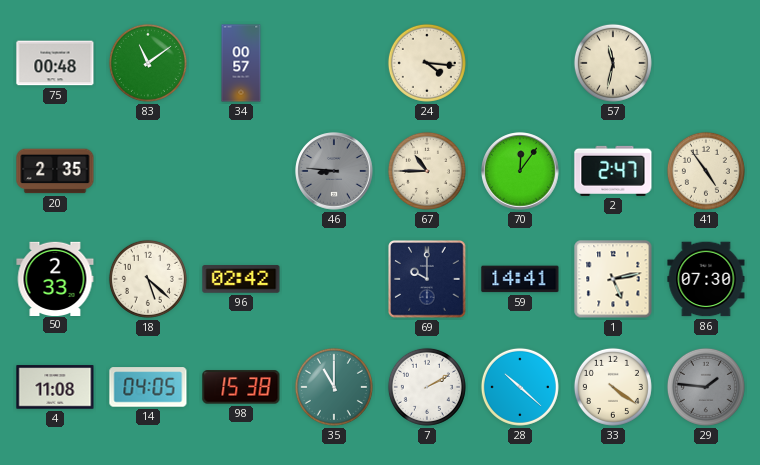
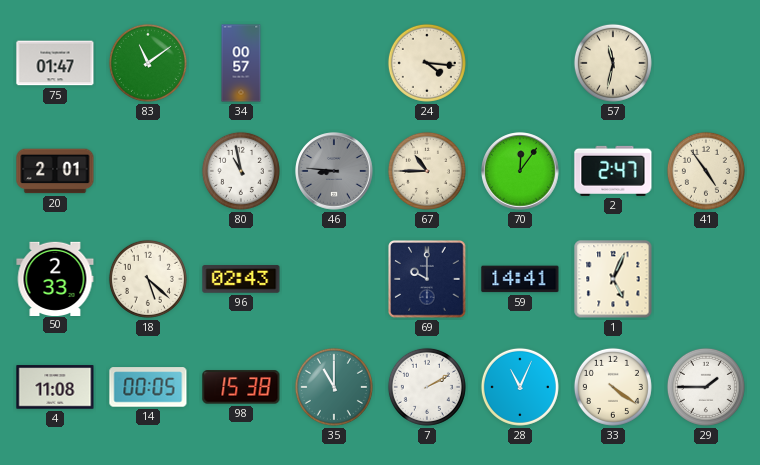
75: 00:48 -> 01:47
20: 2:35 -> 2:01
80: none -> 10:58
96: 02:42 -> 02:43
1: 5:13 -> 5:04
86: 07:30 -> none
14: 04:05 -> 00:05
28: 10:22 -> 11:04
29: 1:46 -> 1:45
29 dial: grey -> white
